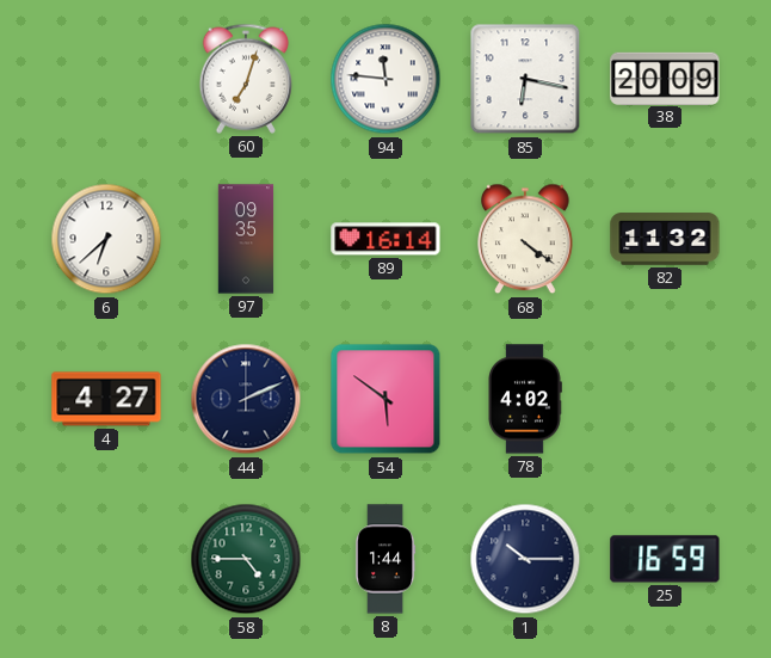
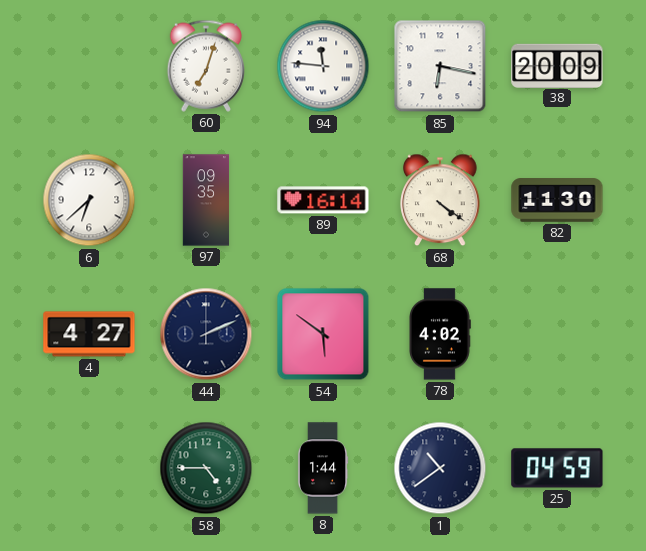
82: 11:32 -> 11:30
1: 10:15 -> 10:39
25: 16:59 -> 04:59
